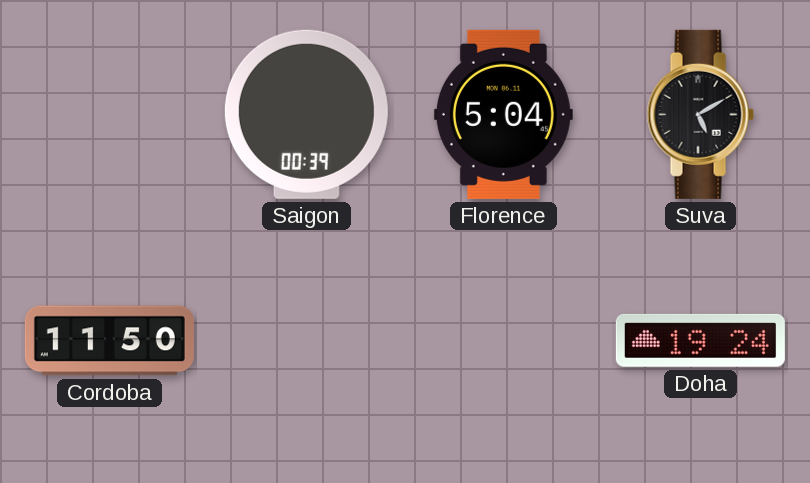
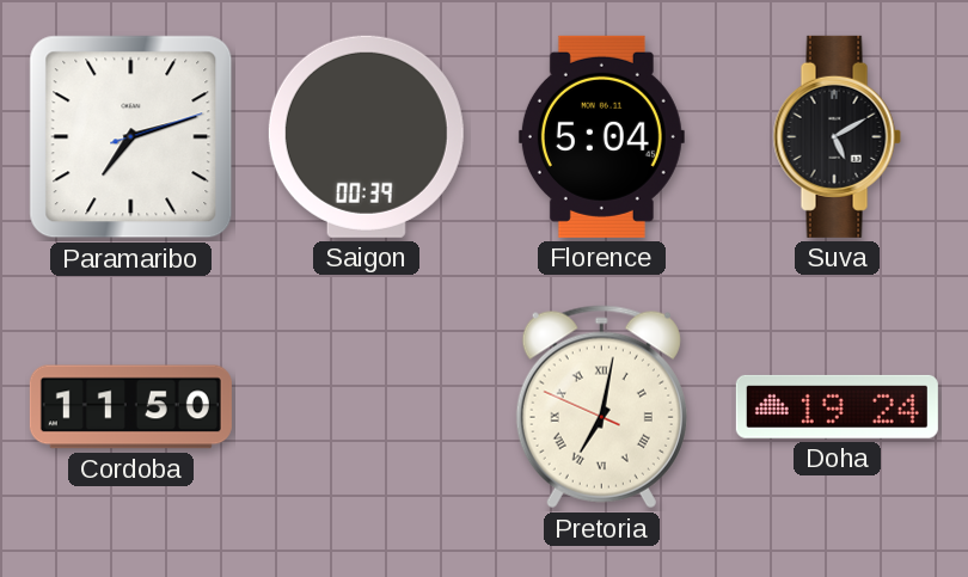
Paramaribo: none -> 7:12
Pretoria: none -> 7:01
